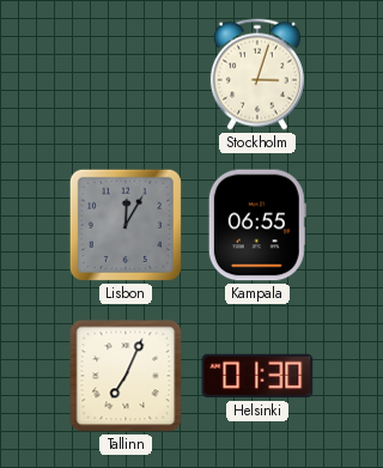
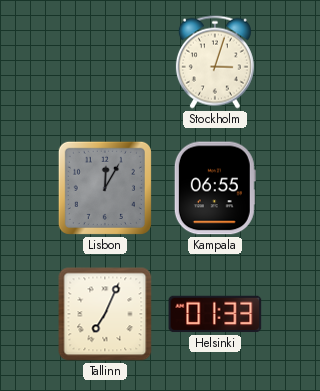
Helsinki: 01:30 -> 01:33
